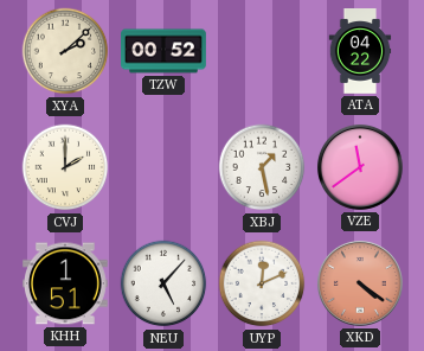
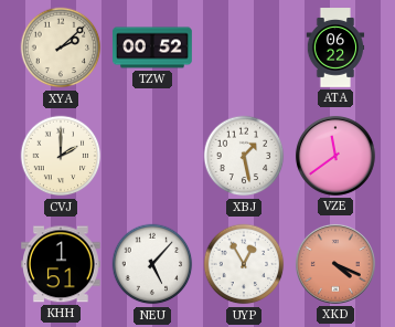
ATA: 04:22 -> 06:22
UYP: 12:11 -> 12:55
XKD: 4:21 -> 4:19
